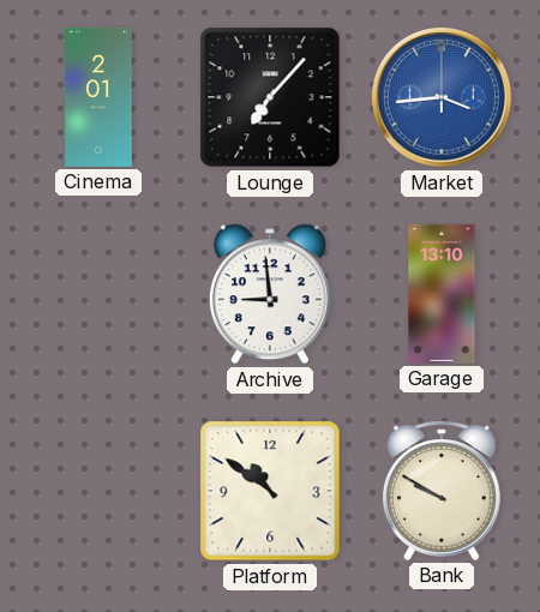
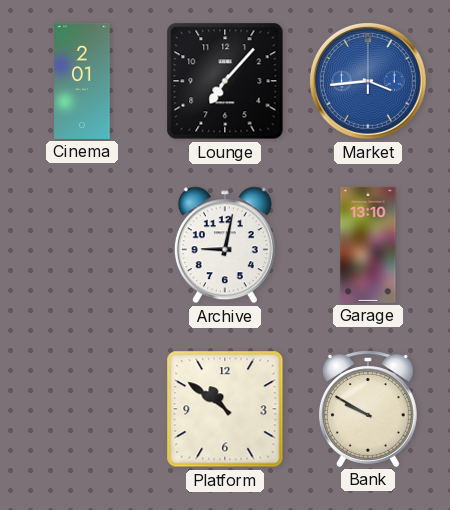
Archive: 8:59 -> 9:02
